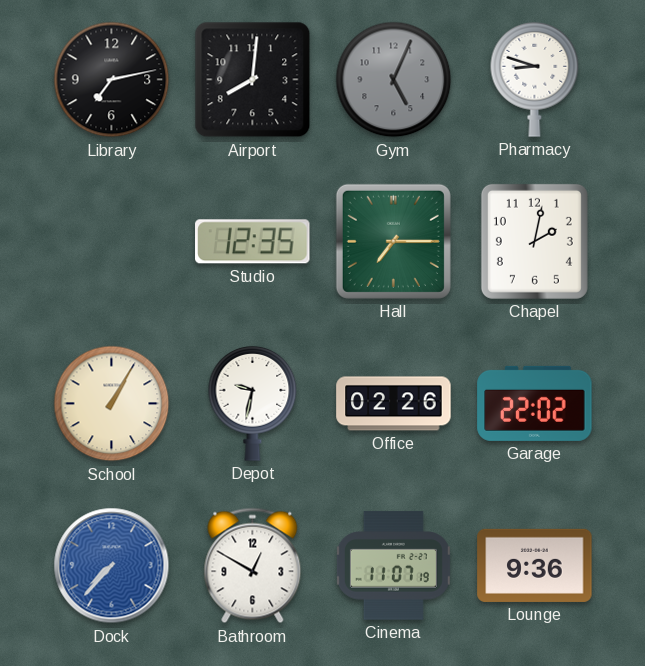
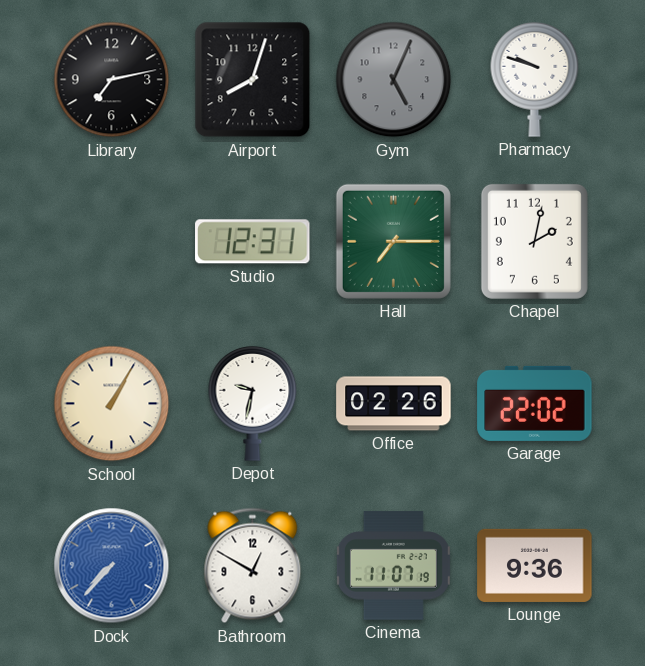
Airport: 8:01 -> 8:03
Pharmacy: 8:48 -> 9:48
Studio: 12:35 -> 12:31
